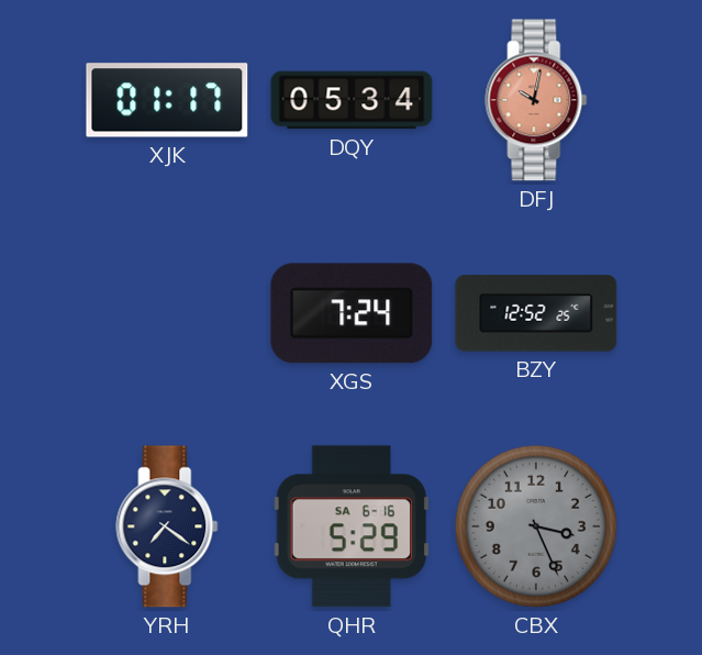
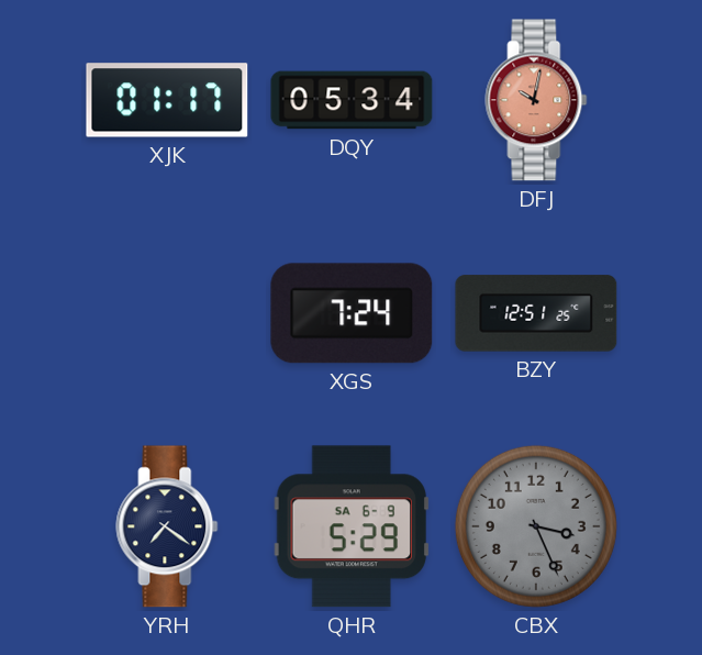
BZY: 12:52 -> 12:51
QHR date: SA 6-16 -> SA 6-9
